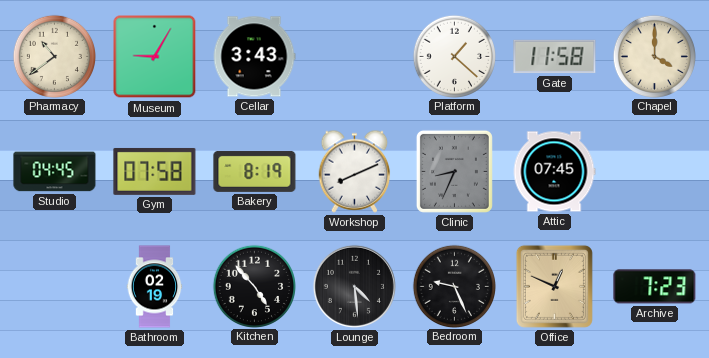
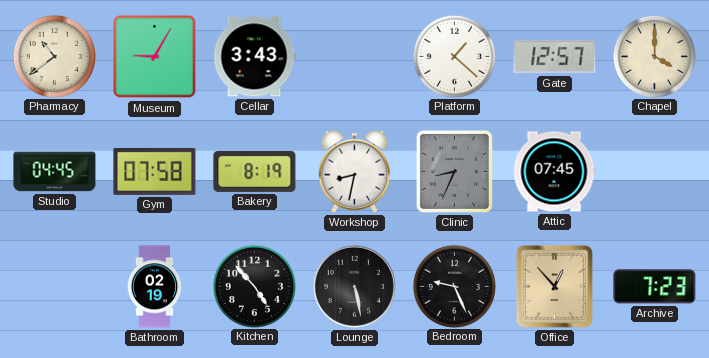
Gate: 11:58 -> 12:57
Workshop: 8:11 -> 8:32
Lounge: 4:29 -> 5:28
Office: 12:49 -> 12:53
